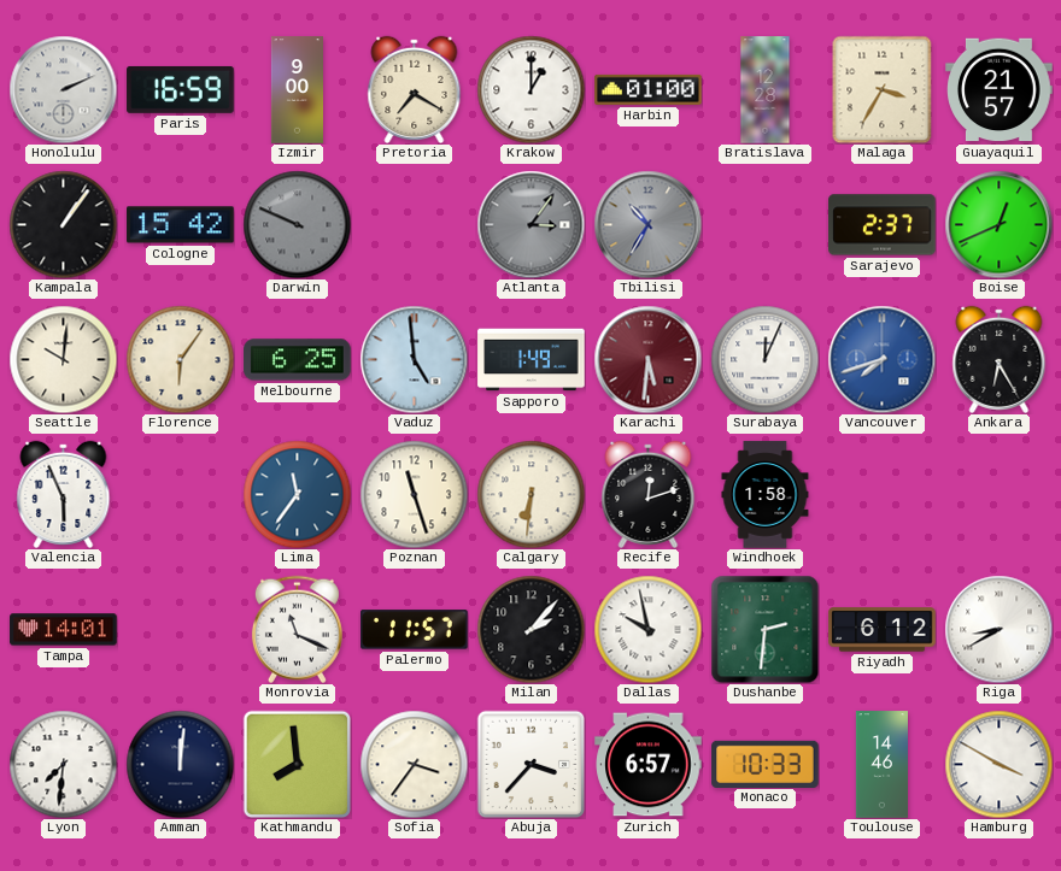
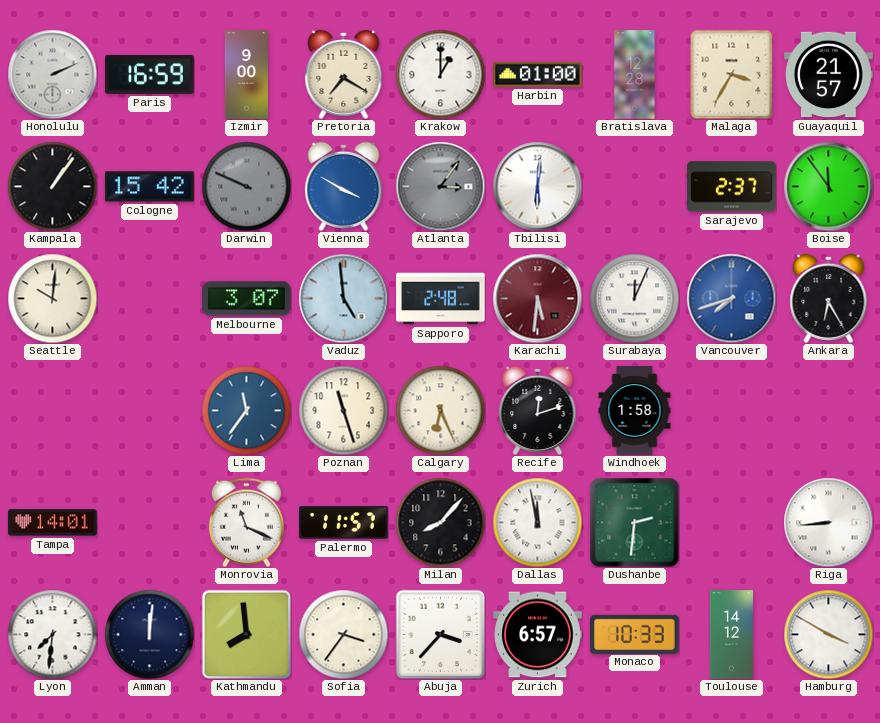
Vienna: none -> 3:50
Tbilisi: 10:35 -> 6:01
Tbilisi dial: grey -> white
Boise: 12:41 -> 11:54
Florence: 6:06 -> none
Melbourne: 6:25 -> 3:07
Sapporo: 1:49 -> 2:48
Valencia: 5:56 -> none
Calgary: 6:31 -> 6:26
Milan: 2:07 -> 8:07
Dallas: 9:58 -> 11:58
Riyadh: 6:12 -> none
Riga: 8:40 -> 8:44
Toulouse: 14:46 -> 14:12
